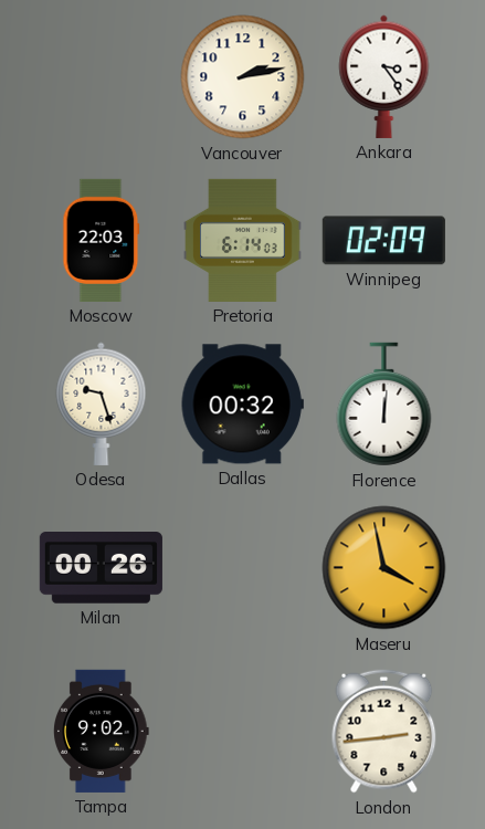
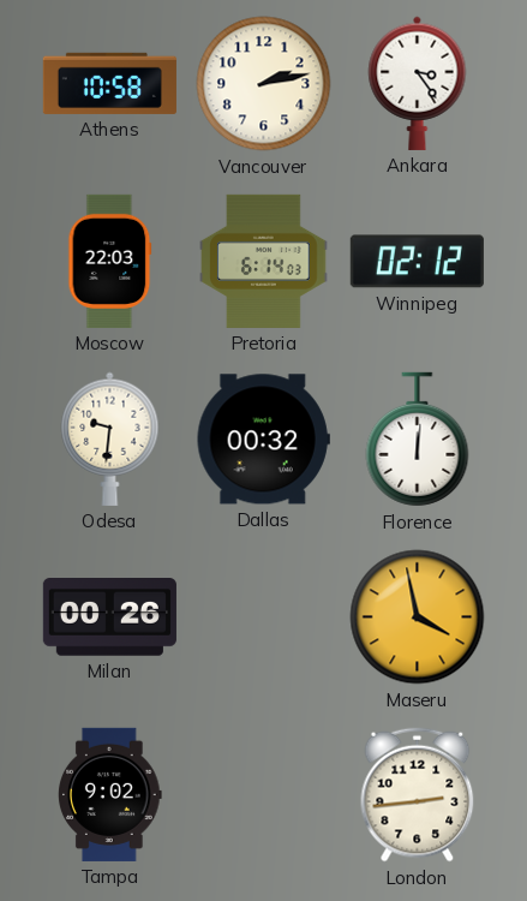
Athens: none -> 10:58
Winnipeg: 02:09 -> 02:12
Odesa: 9:27 -> 9:31
